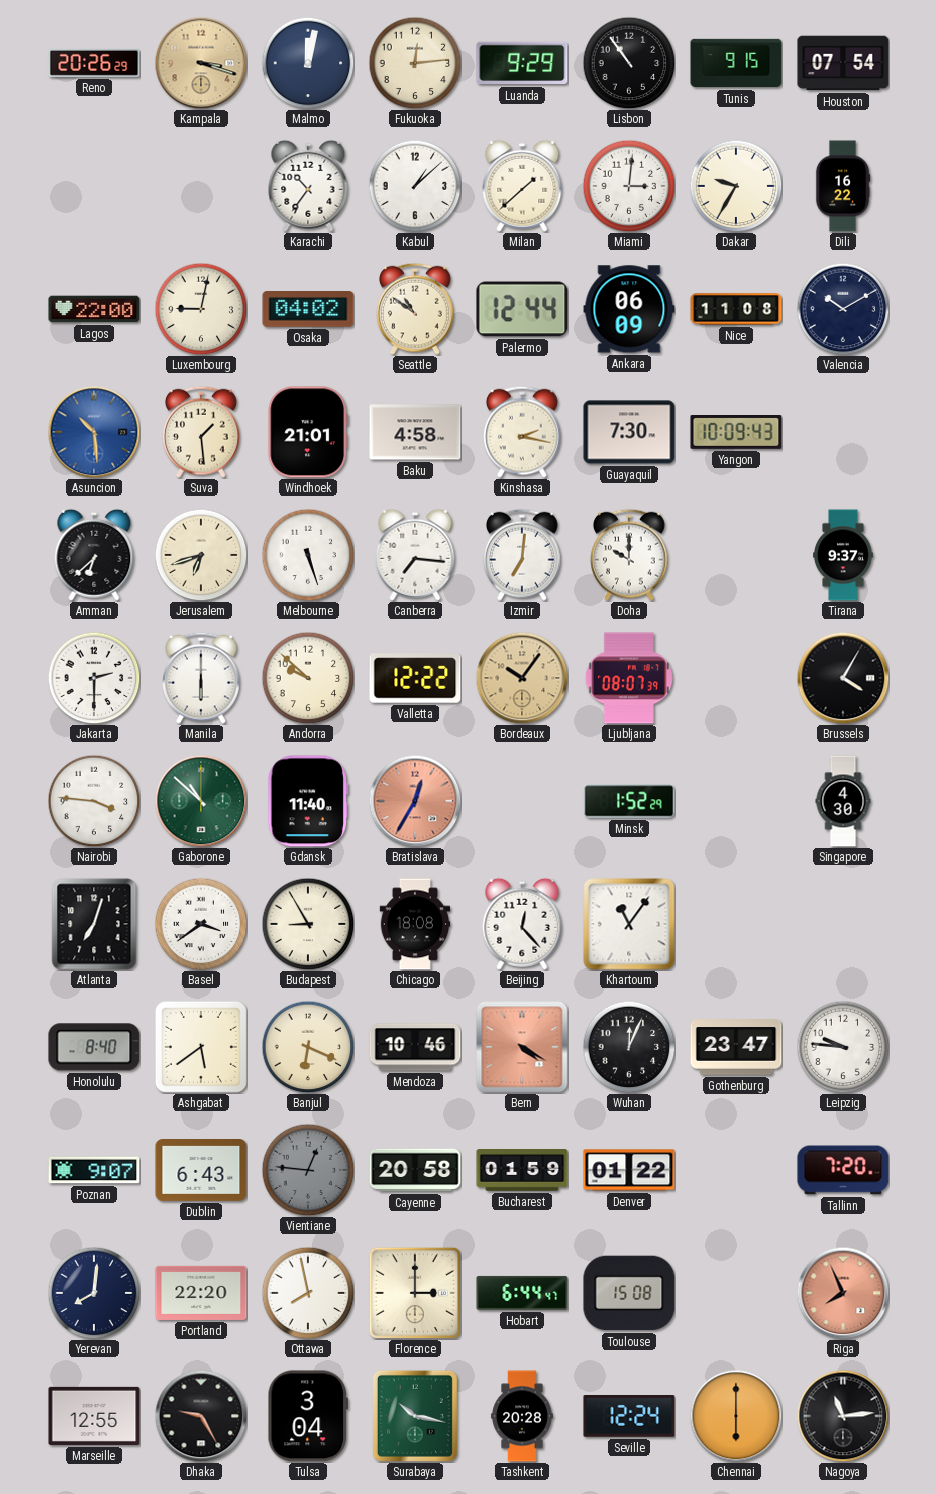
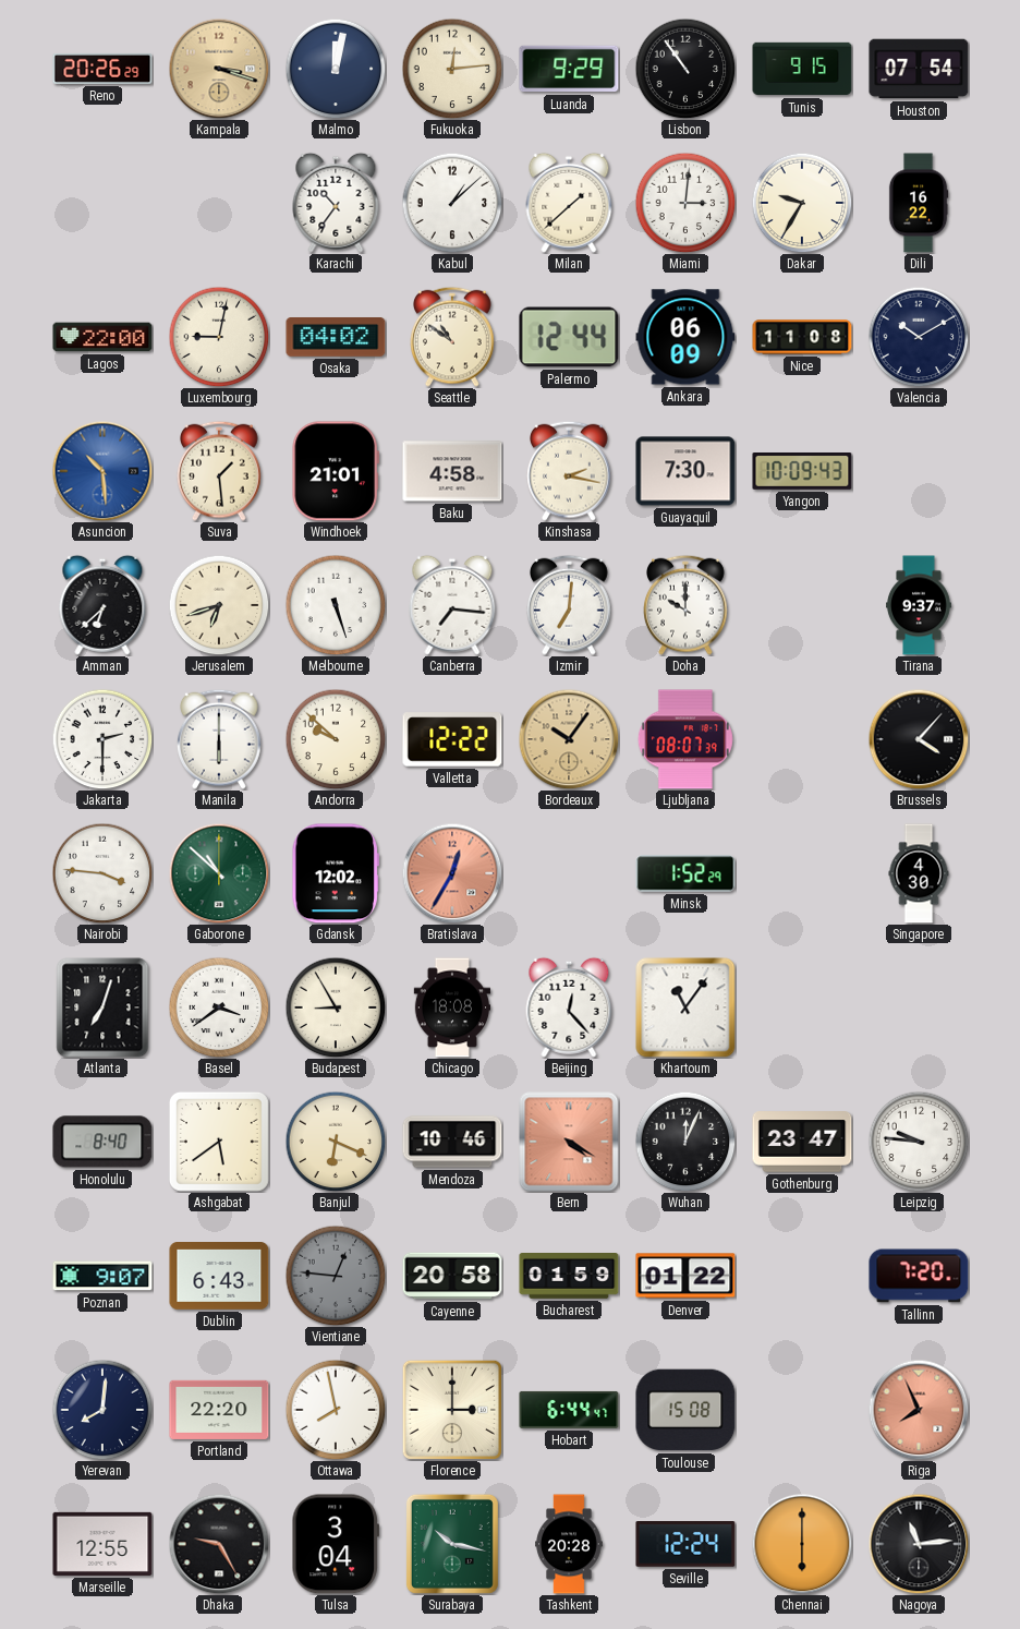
Brussels: 4:05 -> 4:07
Gdansk: 11:40 -> 12:02
